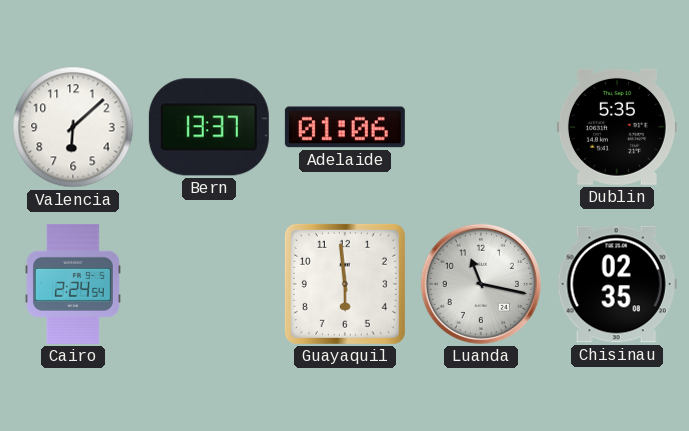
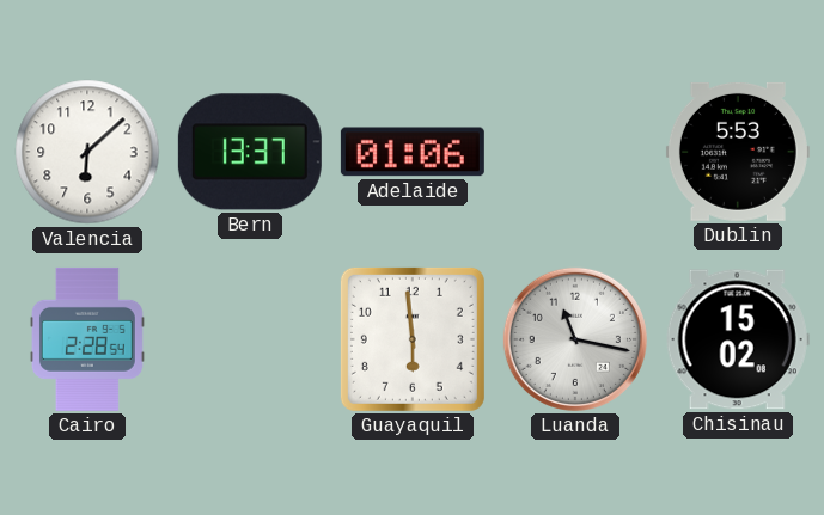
Dublin: 5:35 -> 5:53
Cairo: 2:24 -> 2:28
Chisinau: 02:35 -> 15:02
